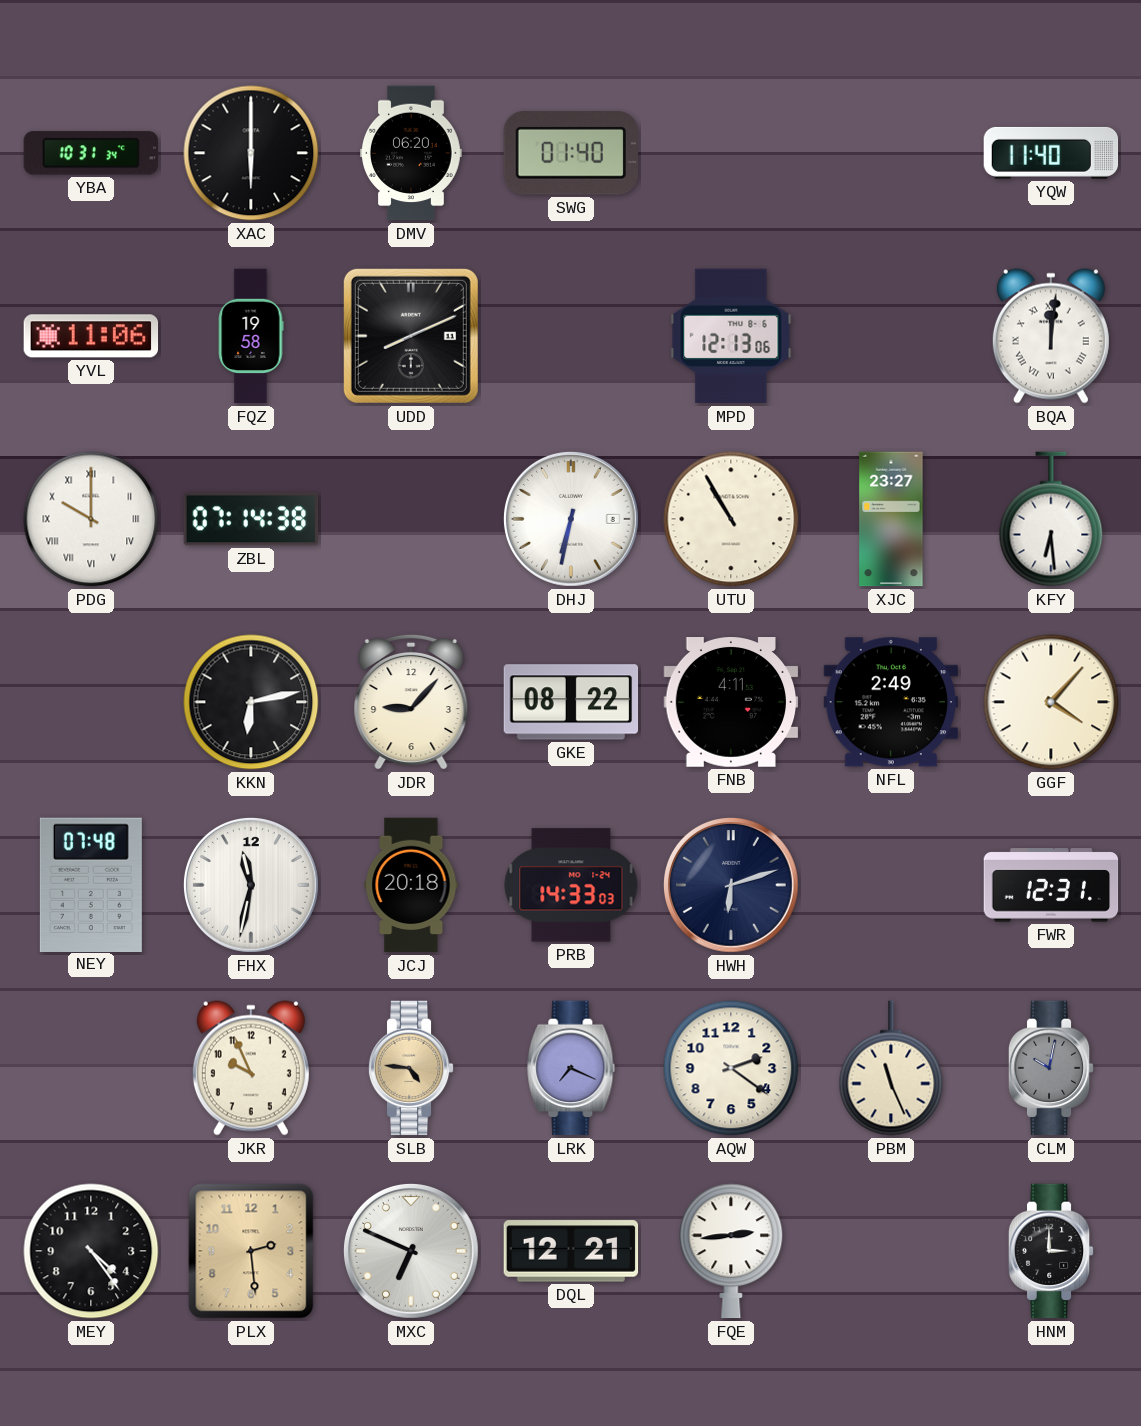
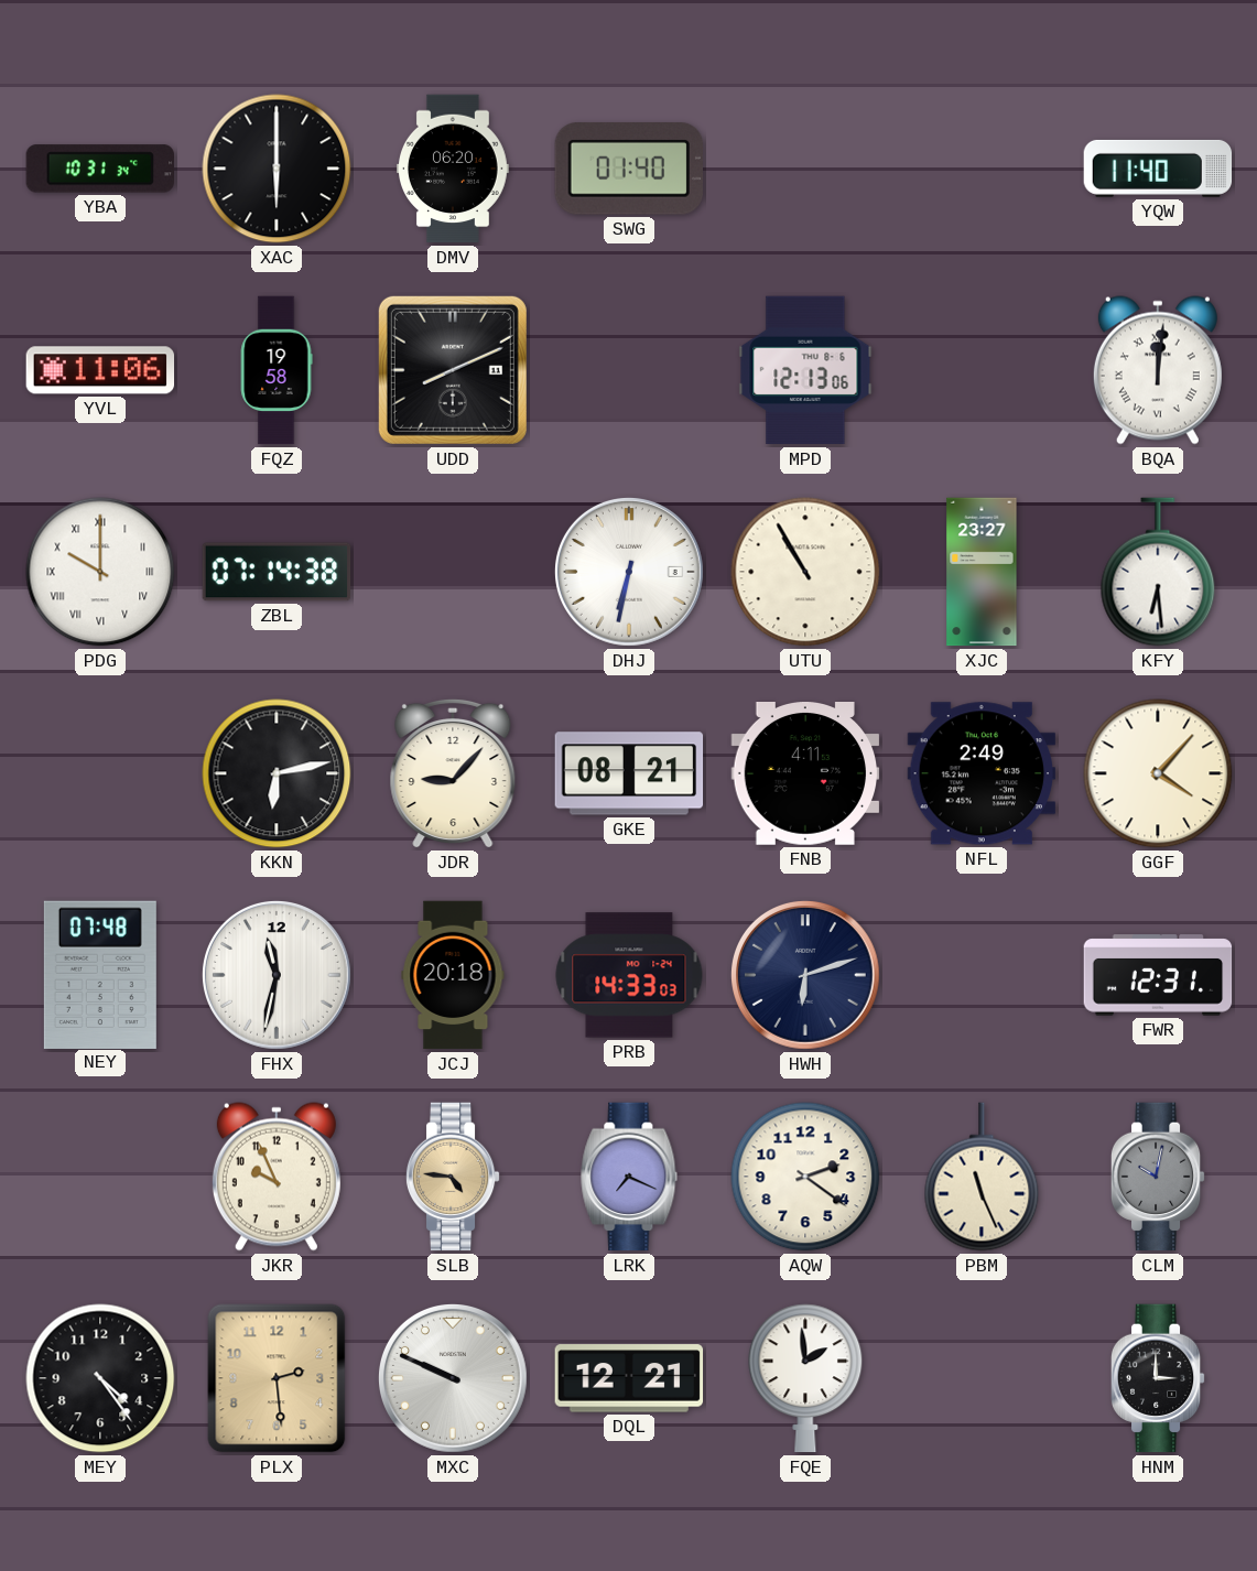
GKE: 08:22 -> 08:21
MXC: 6:49 -> 9:49
FQE: 2:44 -> 1:59
